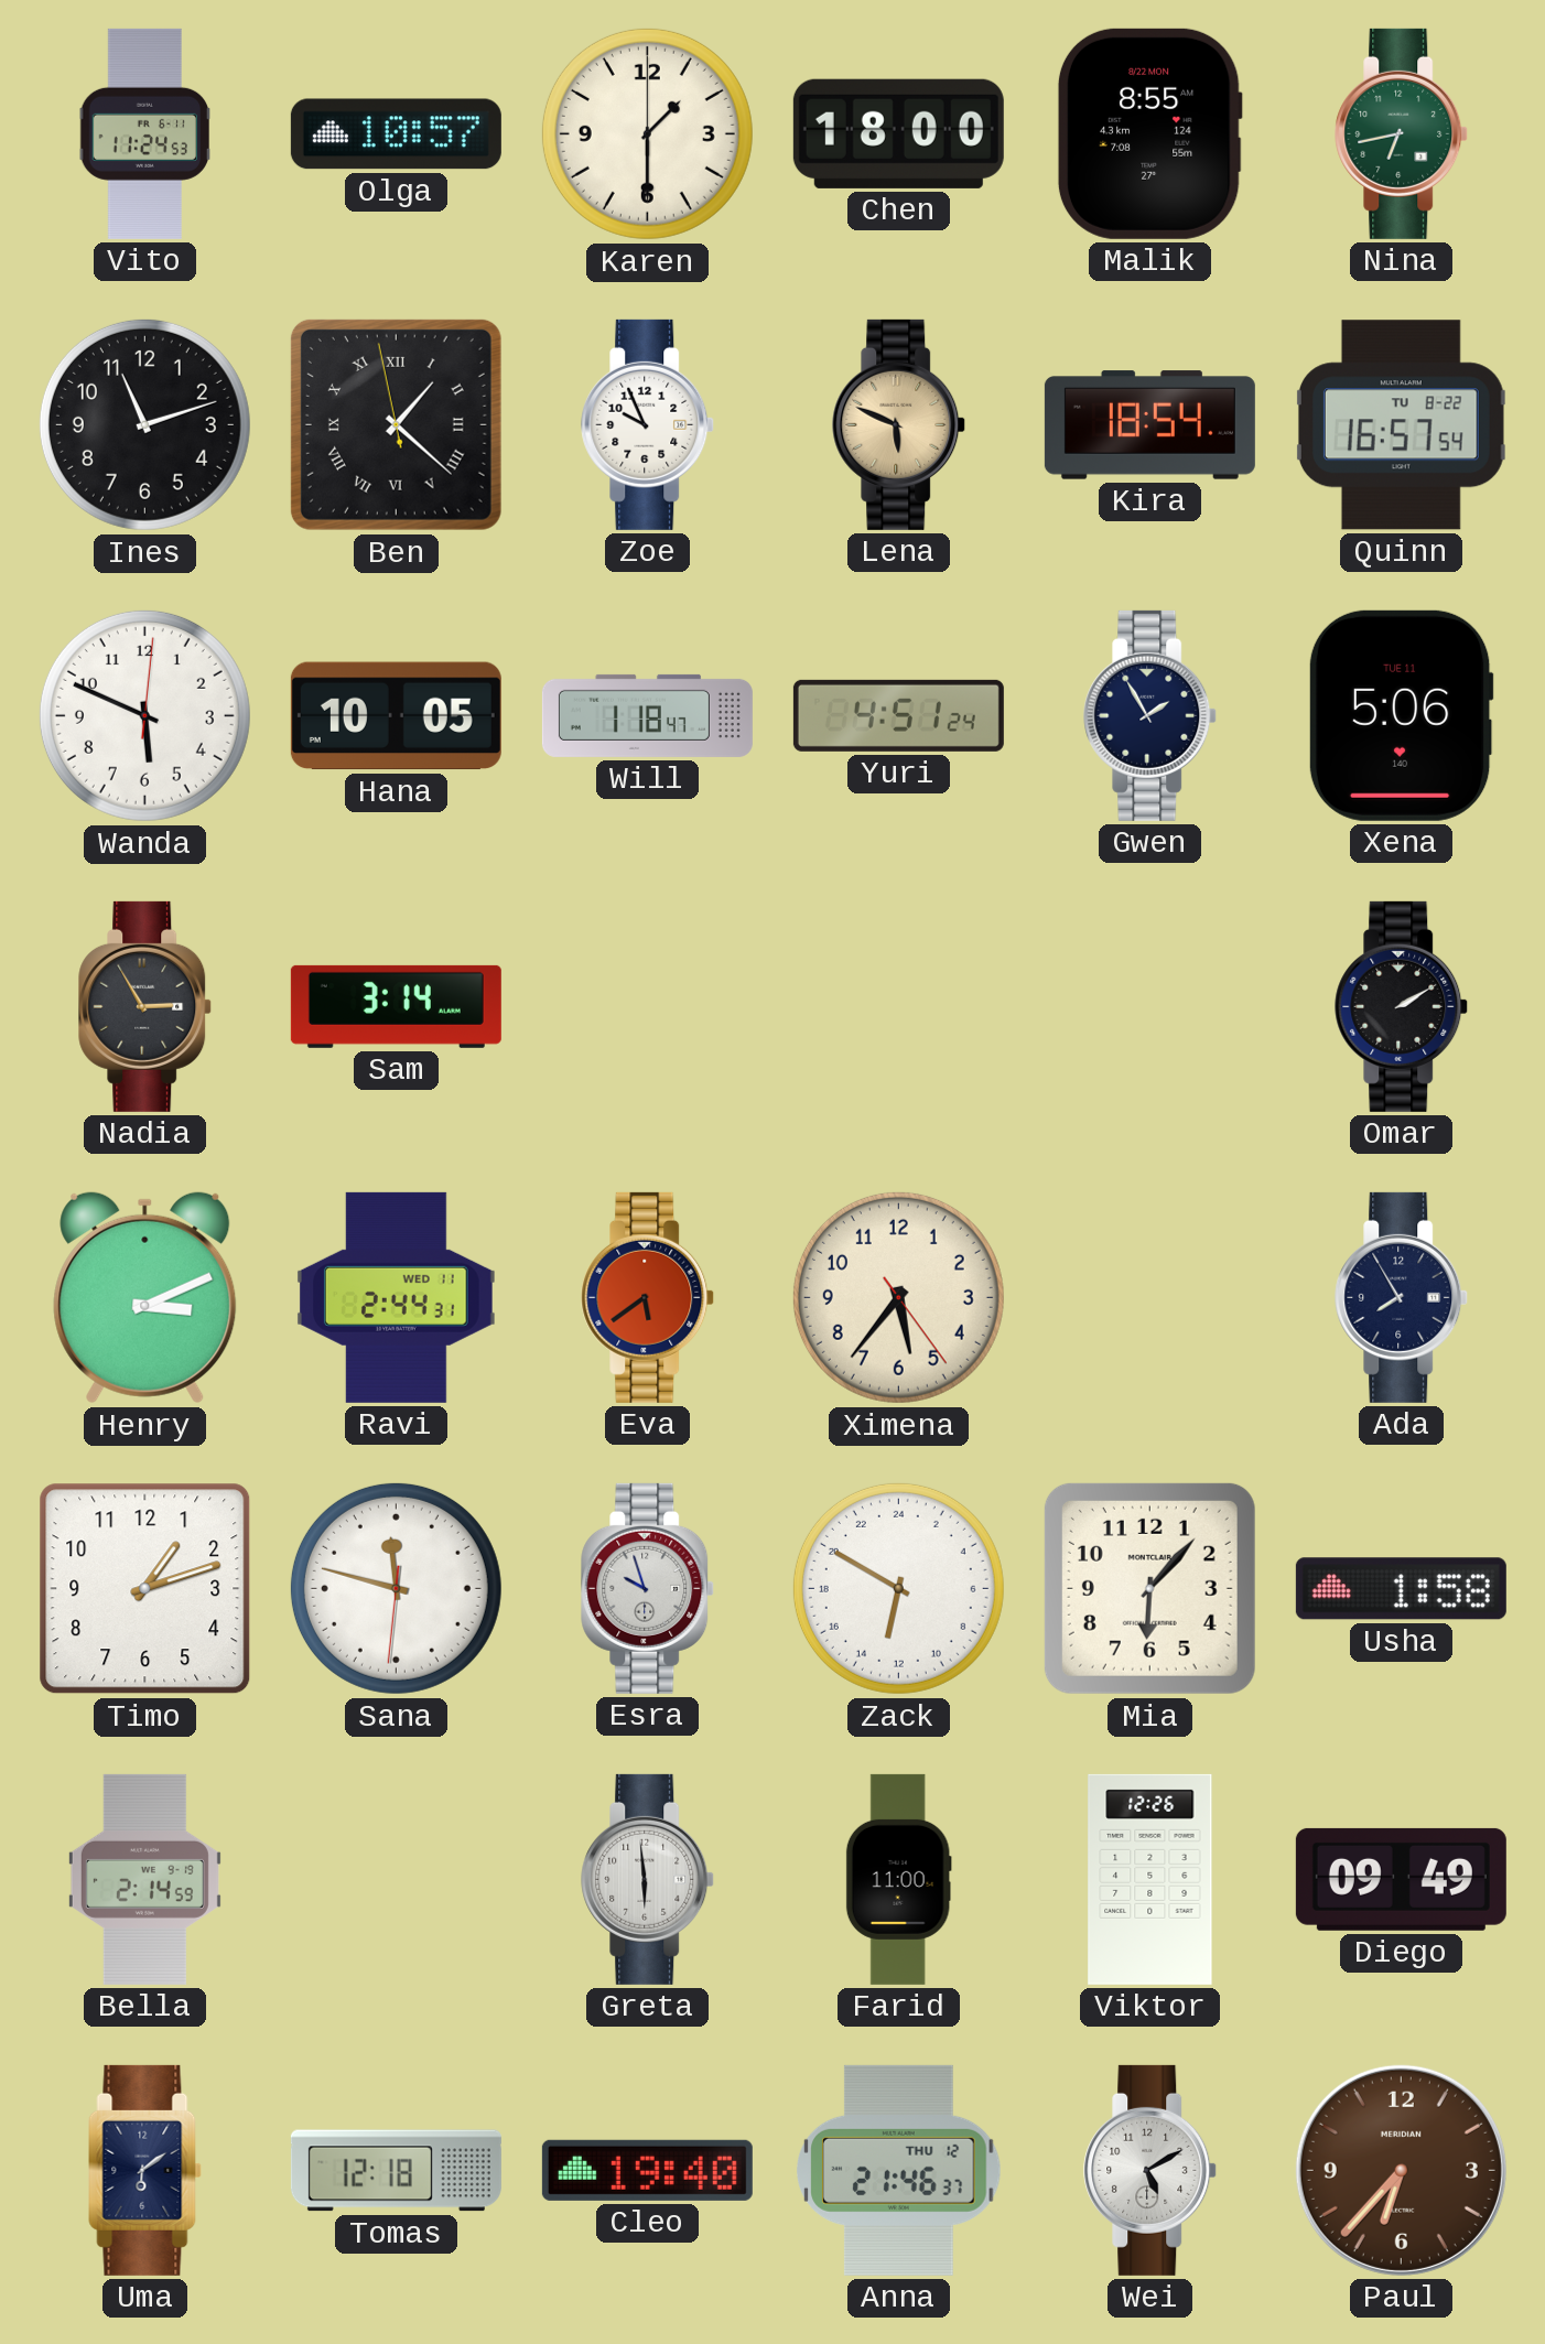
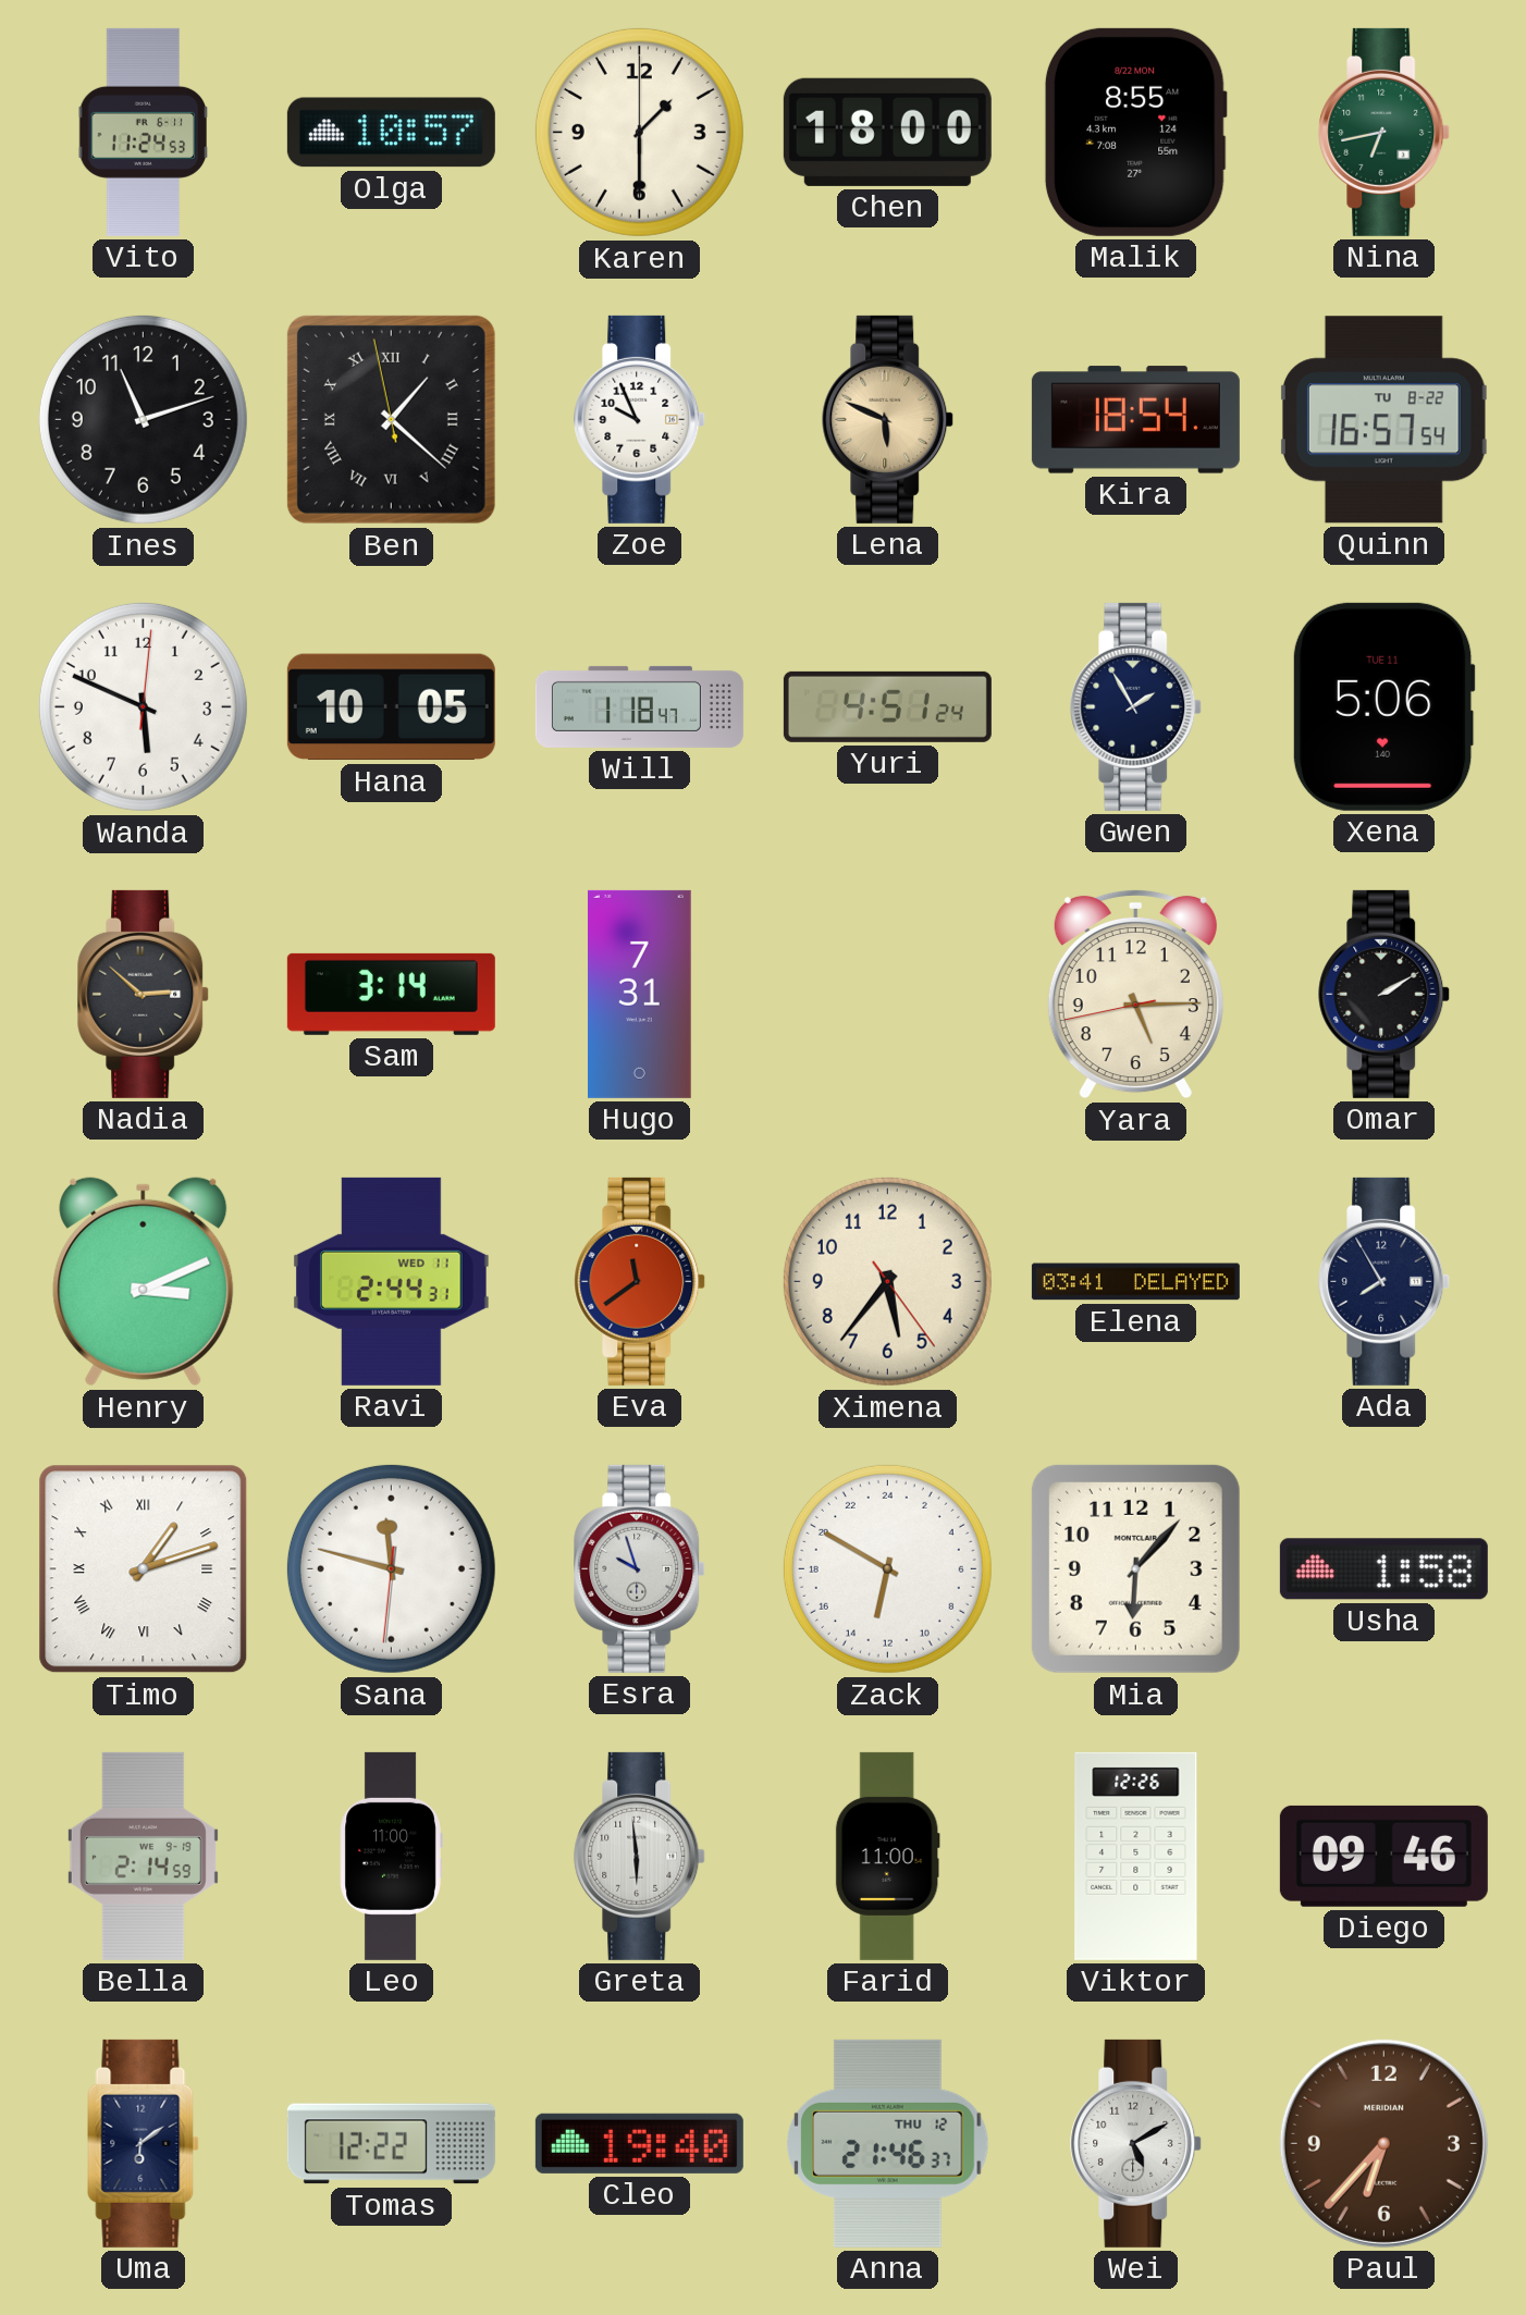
Nadia: 2:55 -> 2:52
Hugo: none -> 7:31
Yara: none -> 5:14
Eva: 5:39 -> 11:39
Elena: none -> 03:41
Timo numerals: Arabic -> Roman
Leo: none -> 11:00
Diego: 09:49 -> 09:46
Tomas: 12:18 -> 12:22
